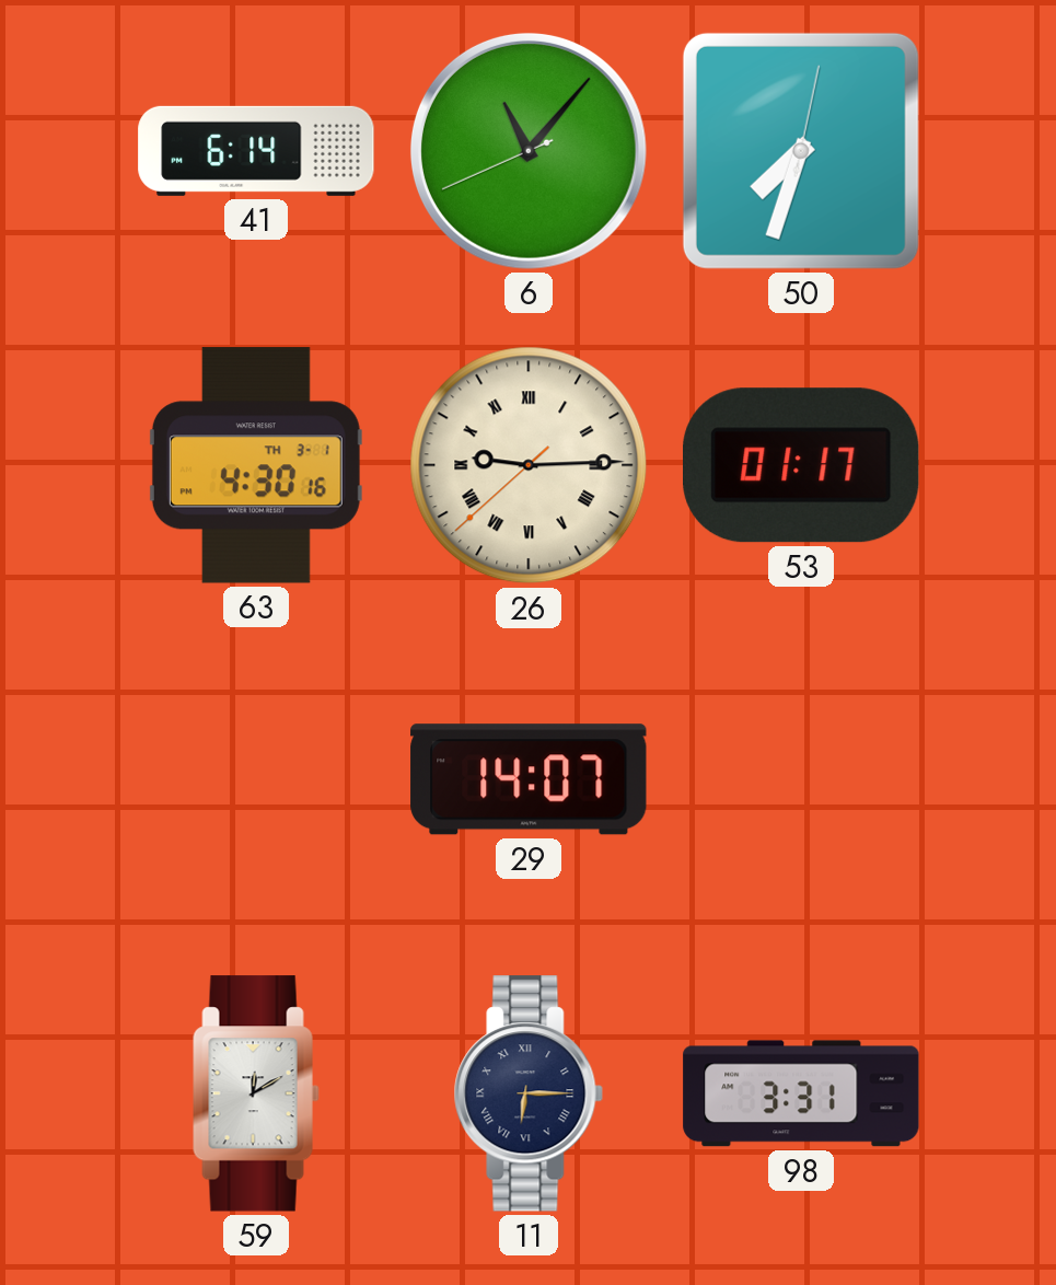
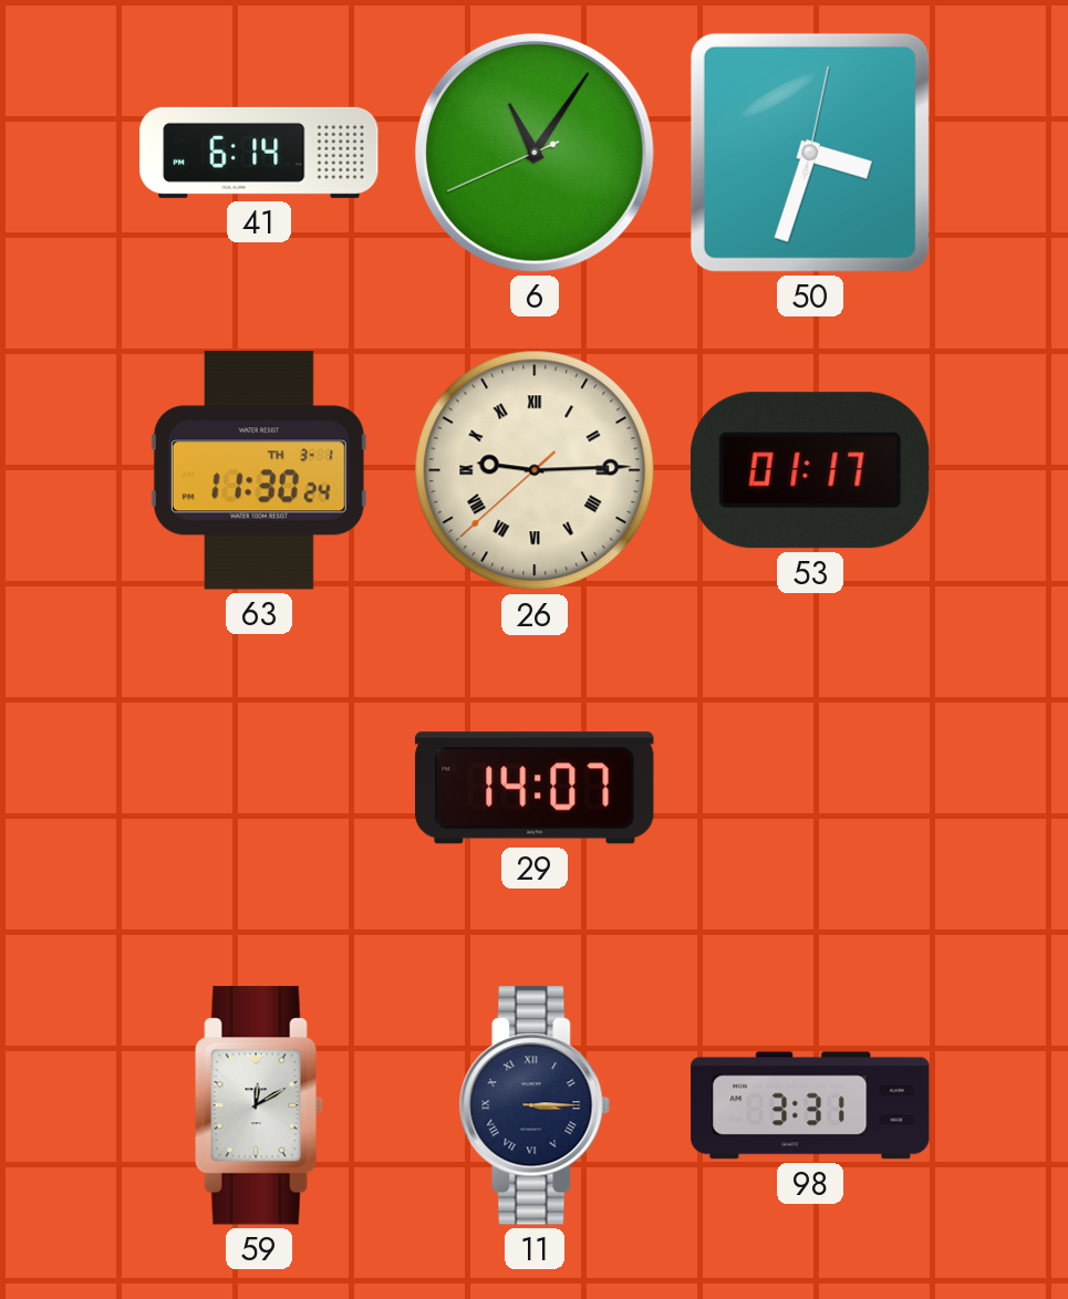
6: 11:06 -> 11:05
50: 7:33 -> 3:33
63: 4:30 -> 11:30
11: 6:15 -> 3:15
